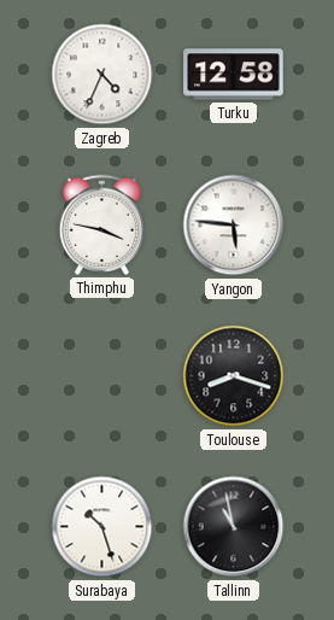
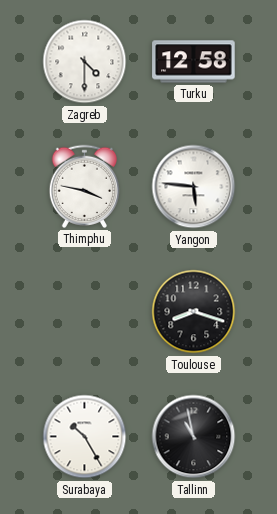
Zagreb: 4:34 -> 4:30
Surabaya: 10:27 -> 10:25
